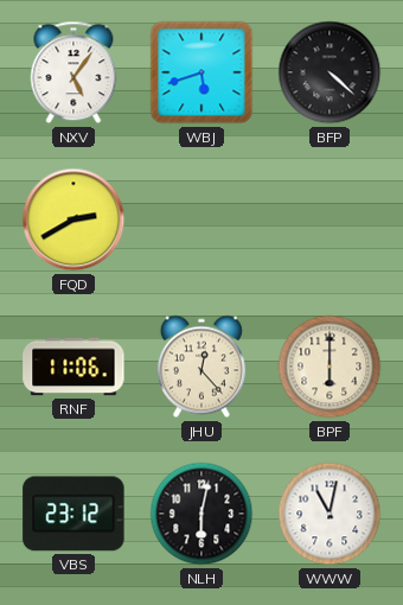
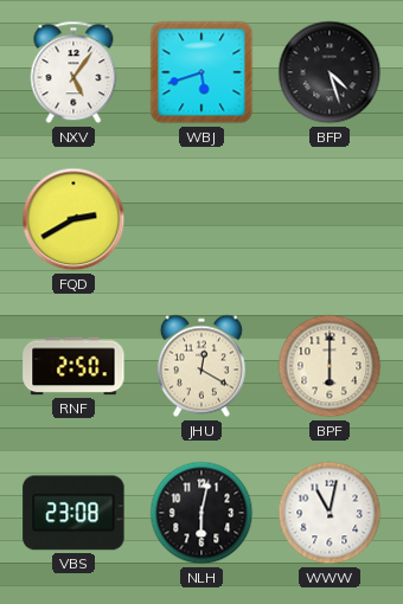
BFP: 4:22 -> 4:27
RNF: 11:06 -> 2:50
JHU: 12:23 -> 12:20
VBS: 23:12 -> 23:08
